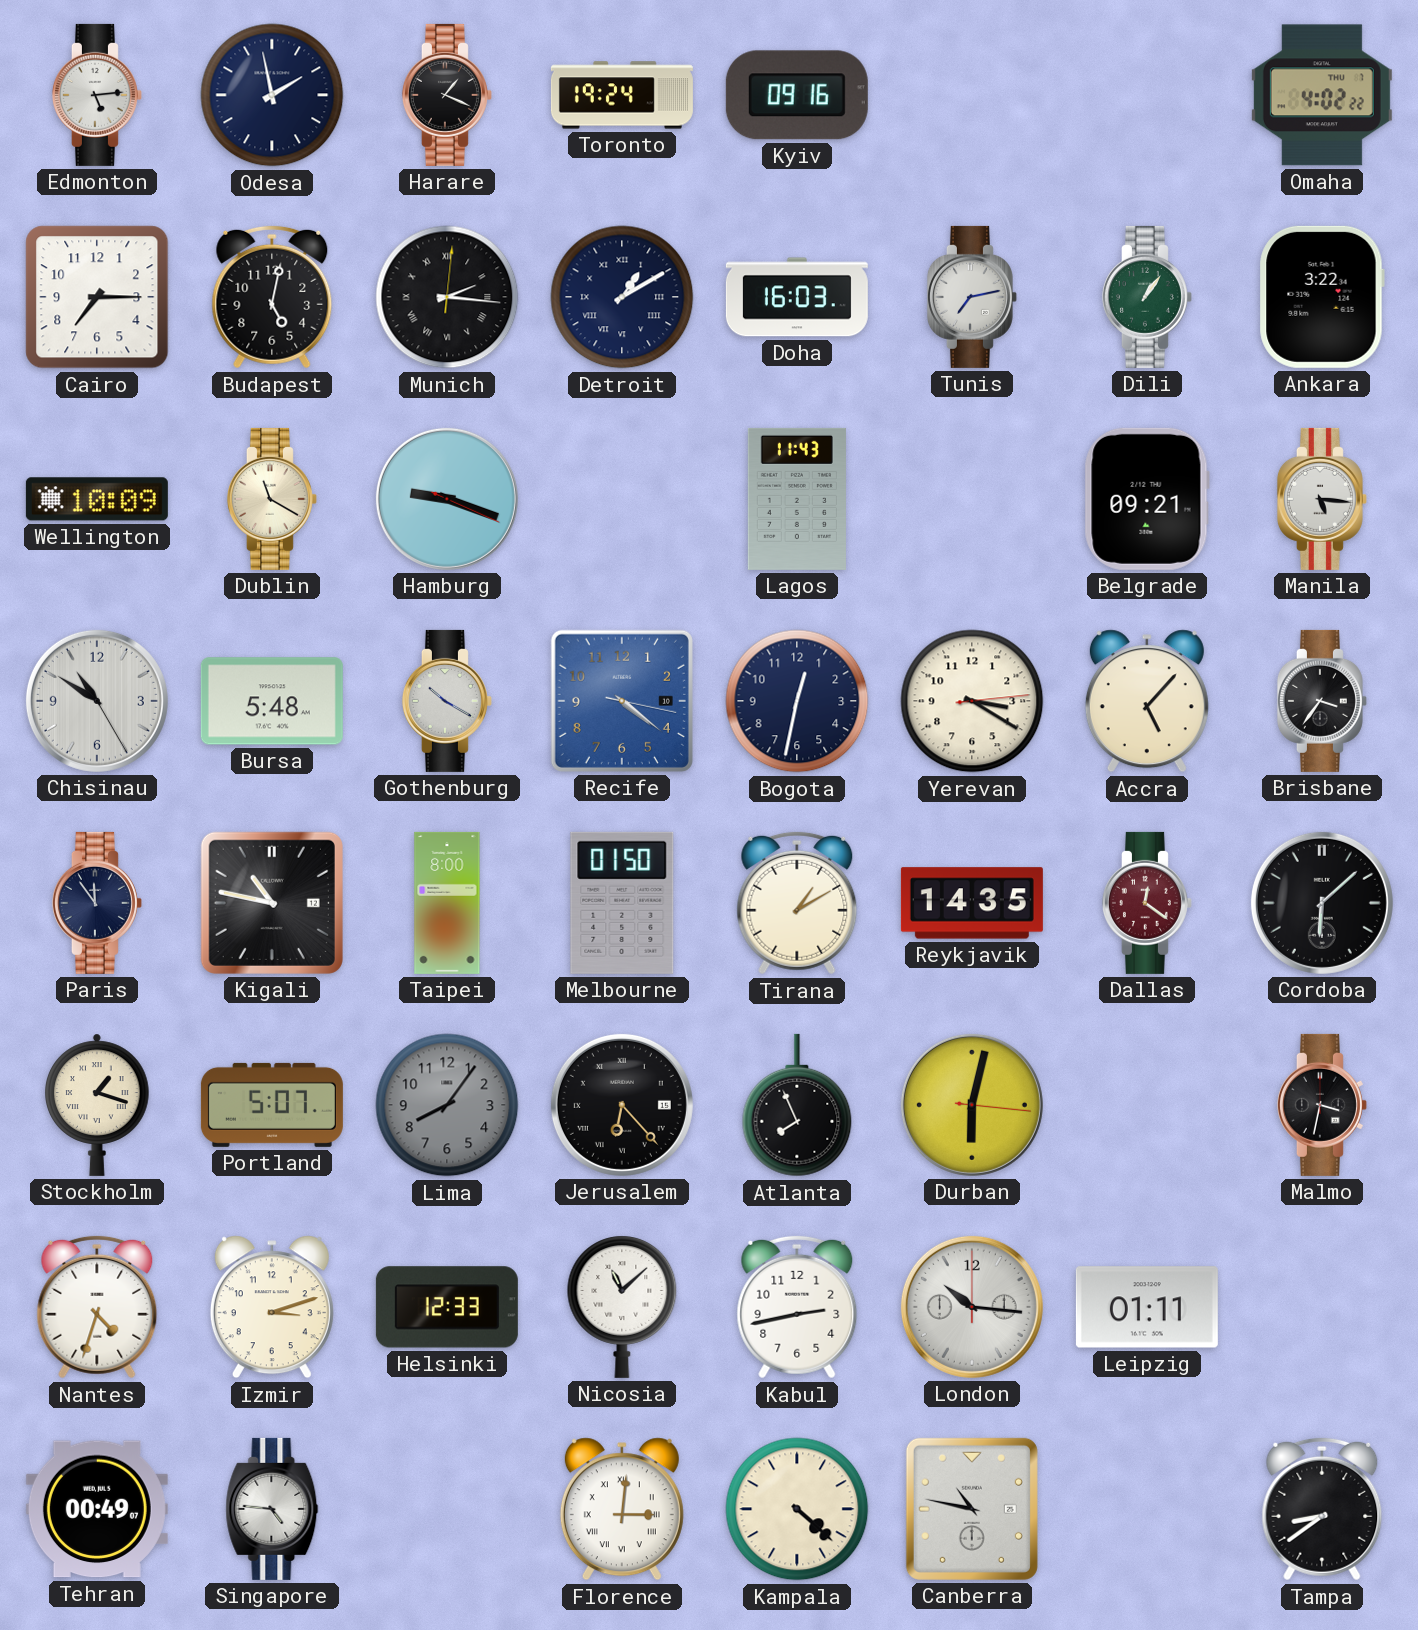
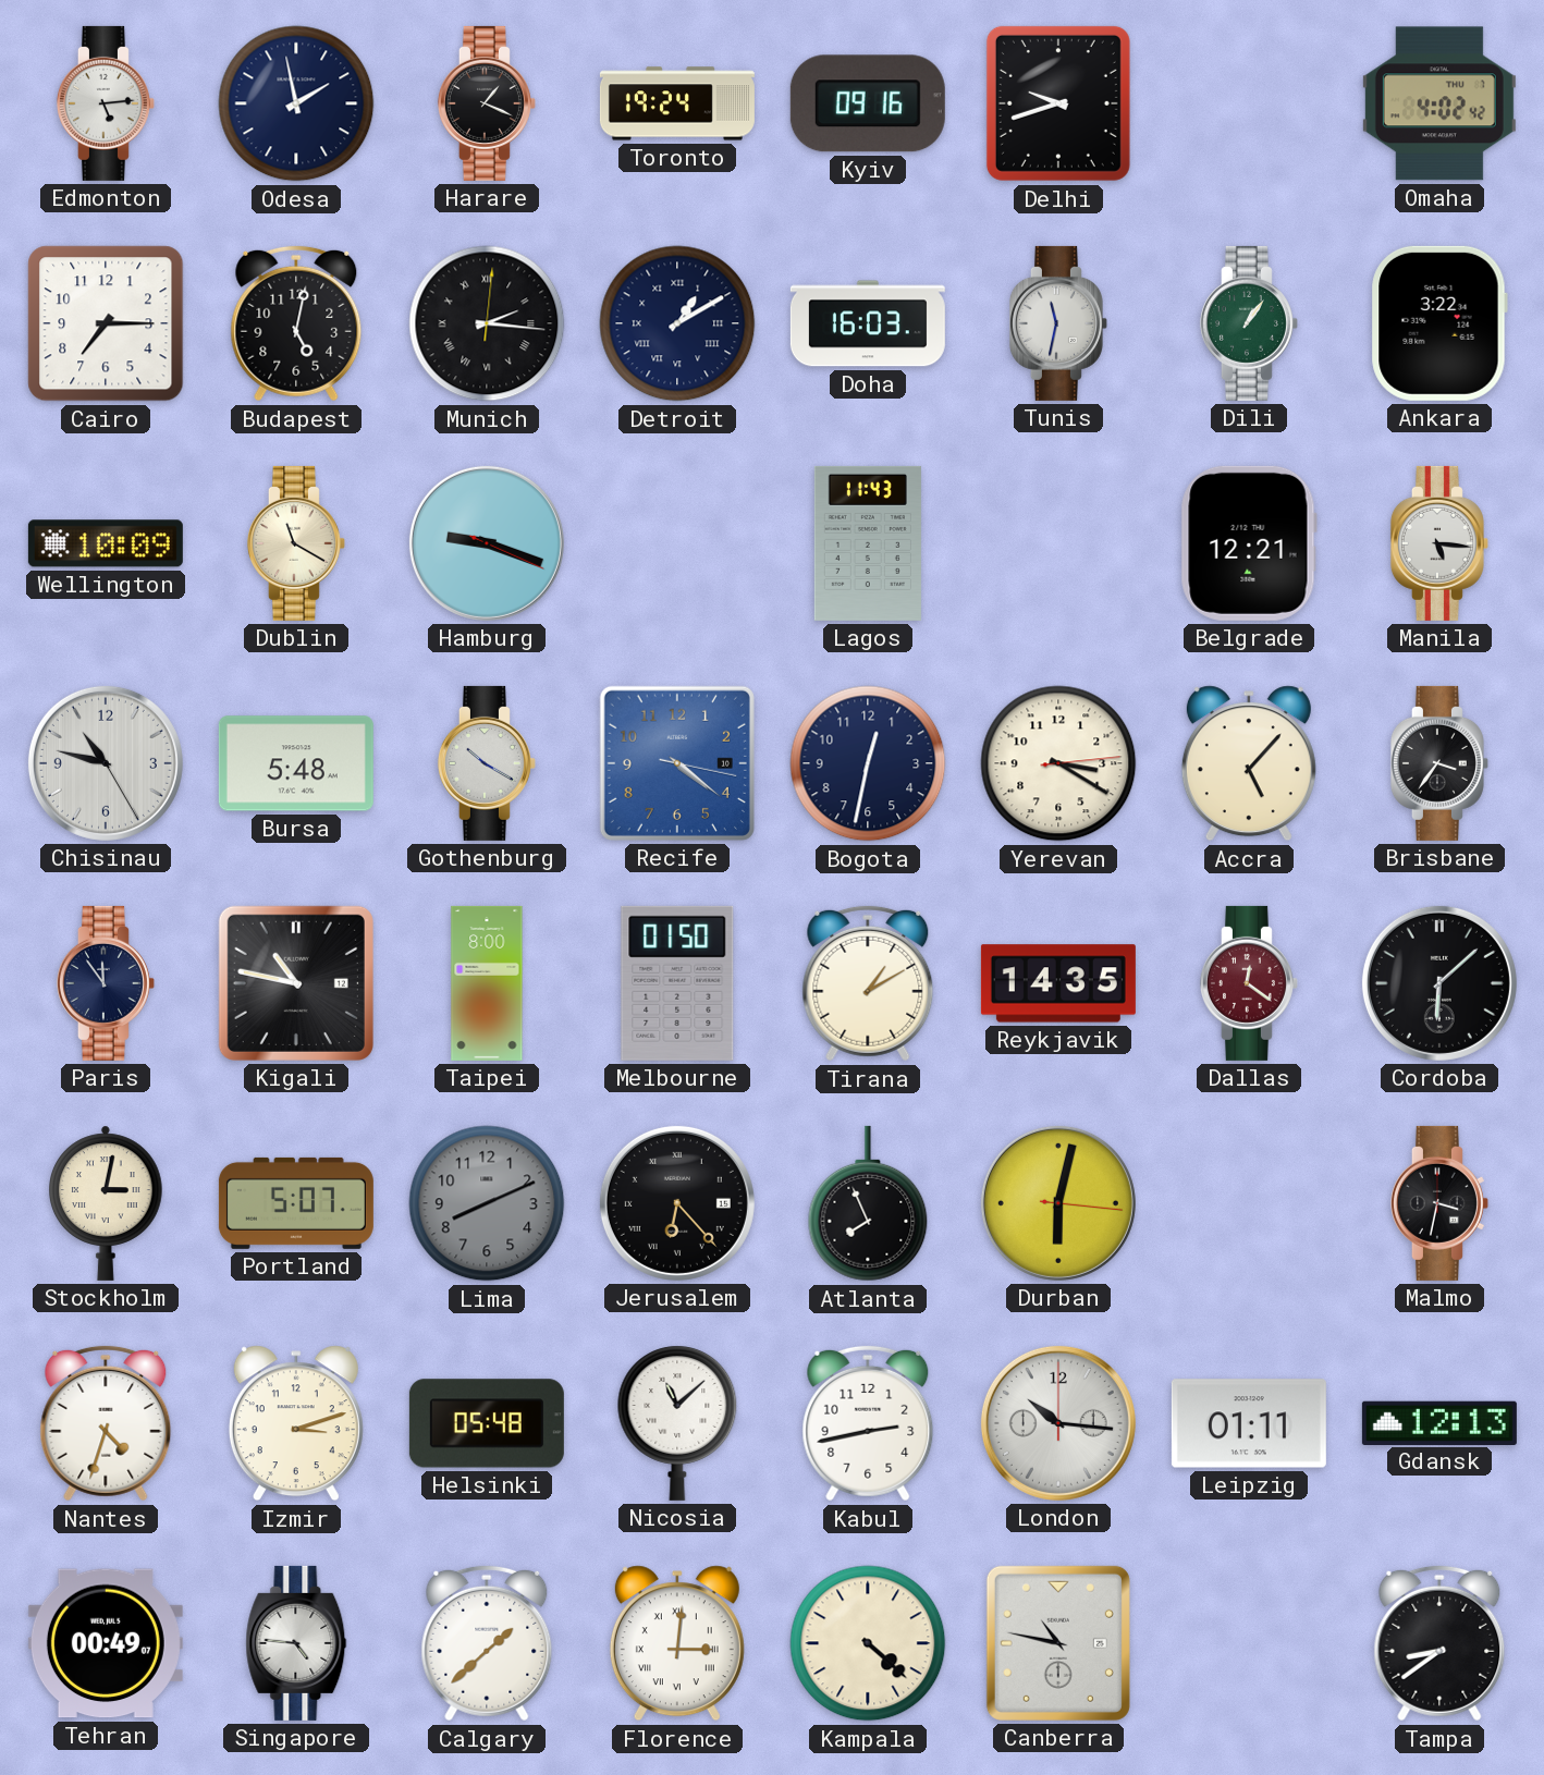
Delhi: none -> 9:42
Omaha: 4:02:22 -> 4:02:42
Tunis: 7:13 -> 11:32
Belgrade: 09:21 -> 12:21
Chisinau: 10:50 -> 10:47
Stockholm: 1:18 -> 3:02
Lima: 8:06 -> 8:11
Helsinki: 12:33 -> 05:48
Gdansk: none -> 12:13
Calgary: none -> 1:38
